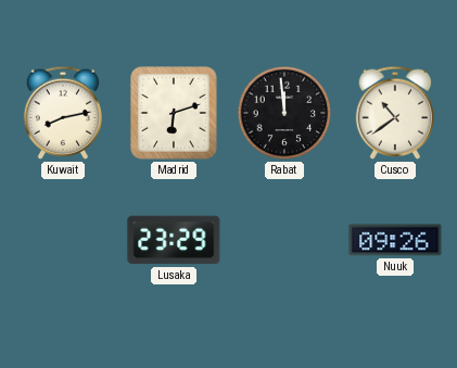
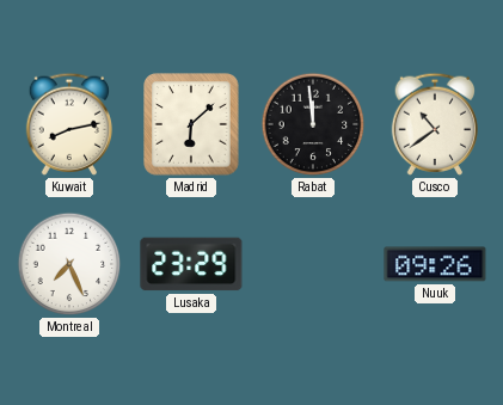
Madrid: 6:12 -> 6:08
Montreal: none -> 7:26
